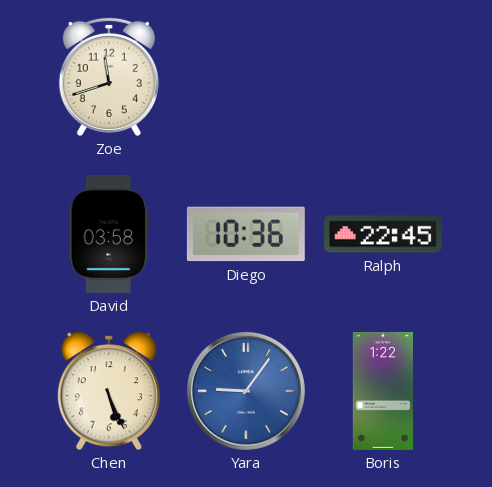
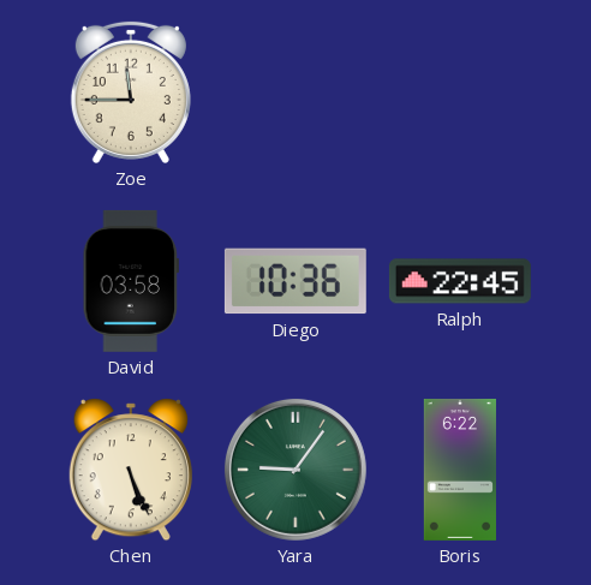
Zoe: 11:42 -> 11:45
Yara dial: blue -> green
Boris: 1:22 -> 6:22
